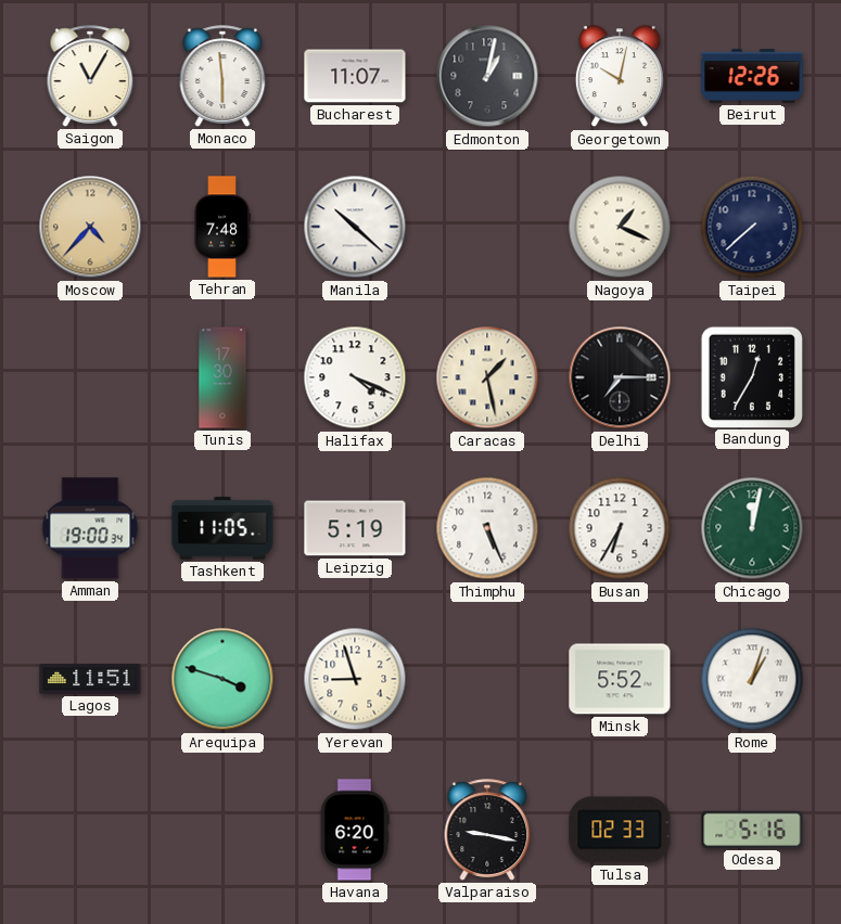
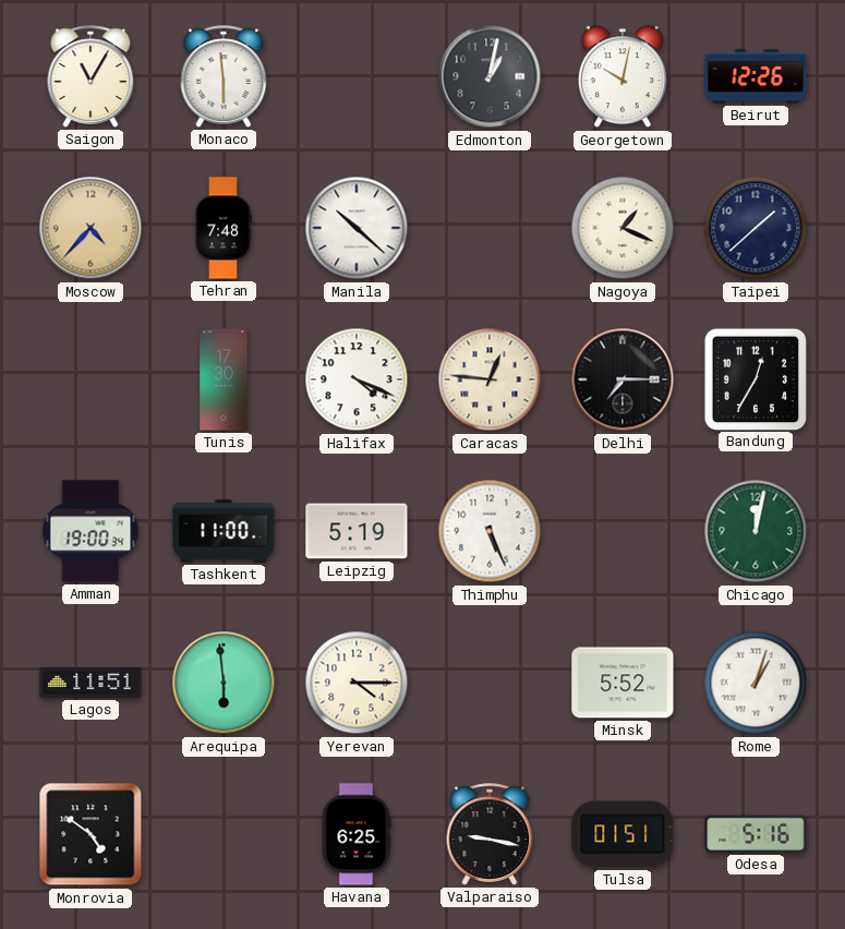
Bucharest: 11:07 -> none
Taipei: 7:38 -> 1:38
Caracas: 1:28 -> 12:46
Tashkent: 11:05 -> 11:00
Busan: 6:35 -> none
Arequipa: 3:48 -> 5:59
Yerevan: 8:57 -> 4:15
Monrovia: none -> 4:51
Havana: 6:20 -> 6:25
Tulsa: 02:33 -> 01:51
